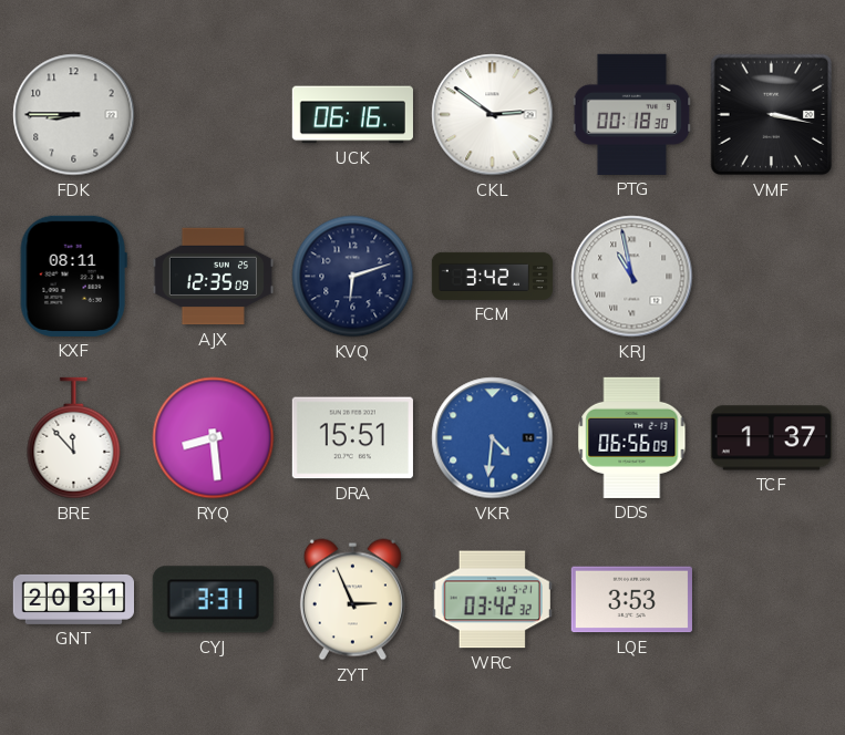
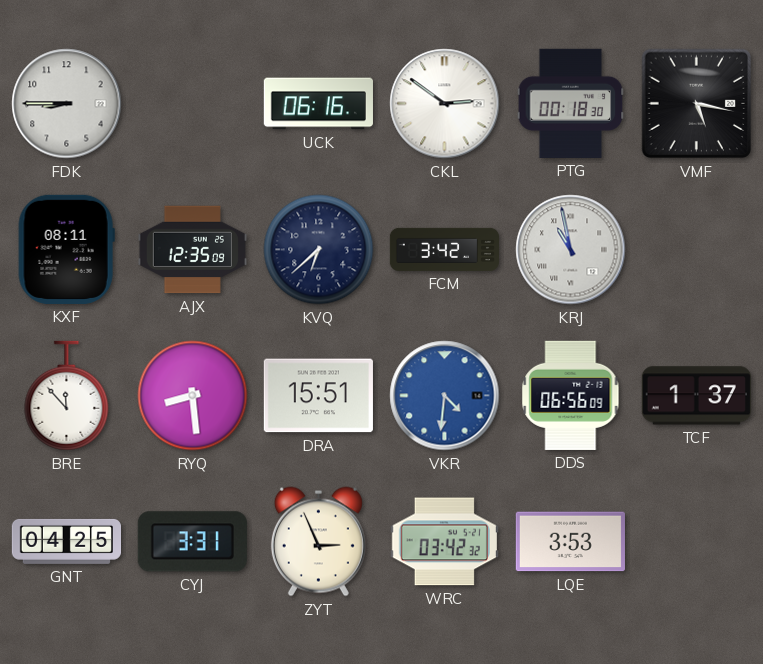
VMF: 3:17 -> 5:17
KVQ: 6:12 -> 6:38
GNT: 20:31 -> 04:25
